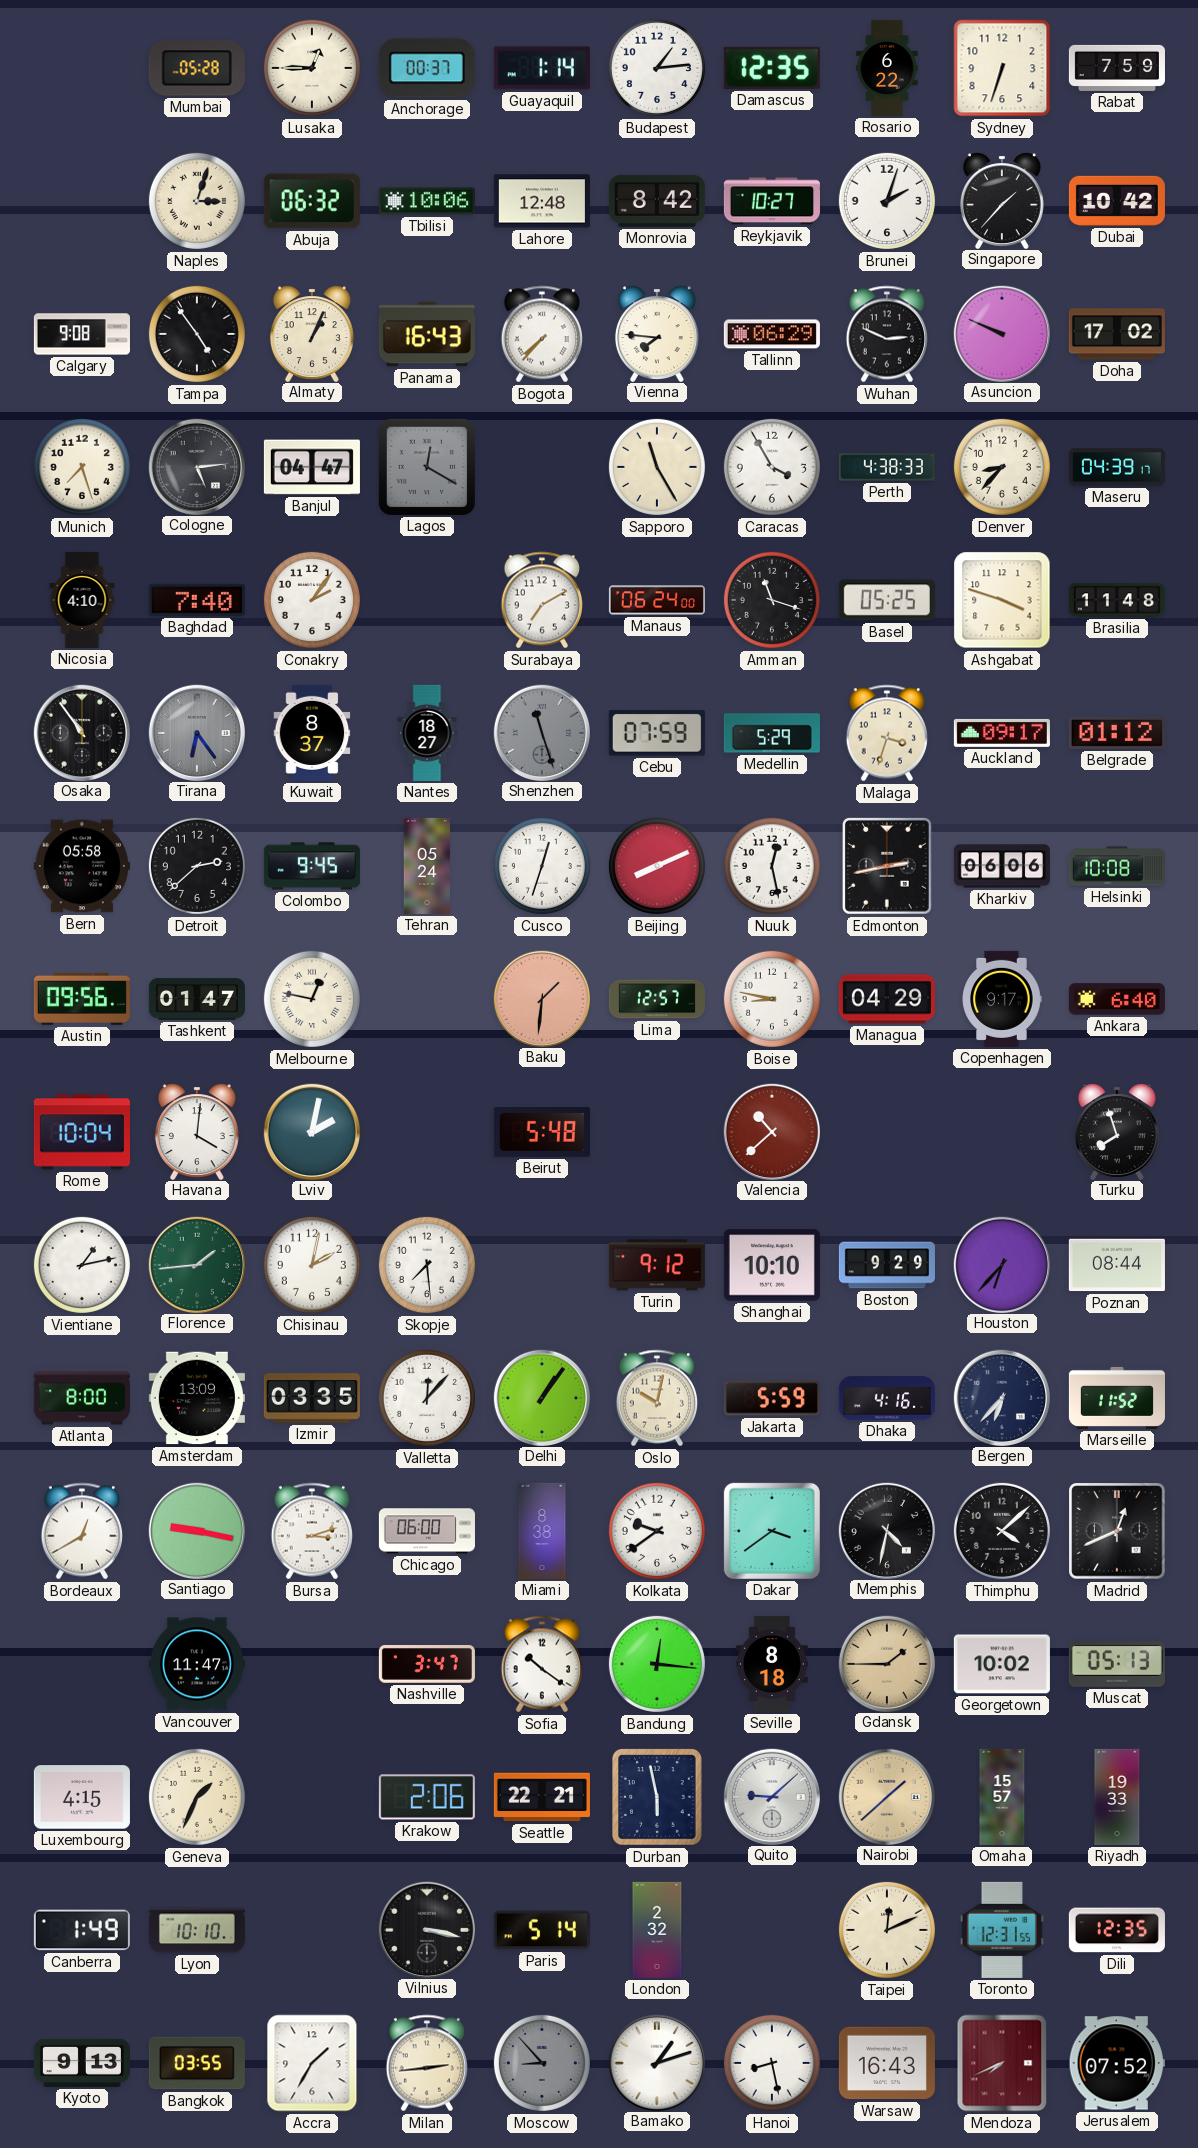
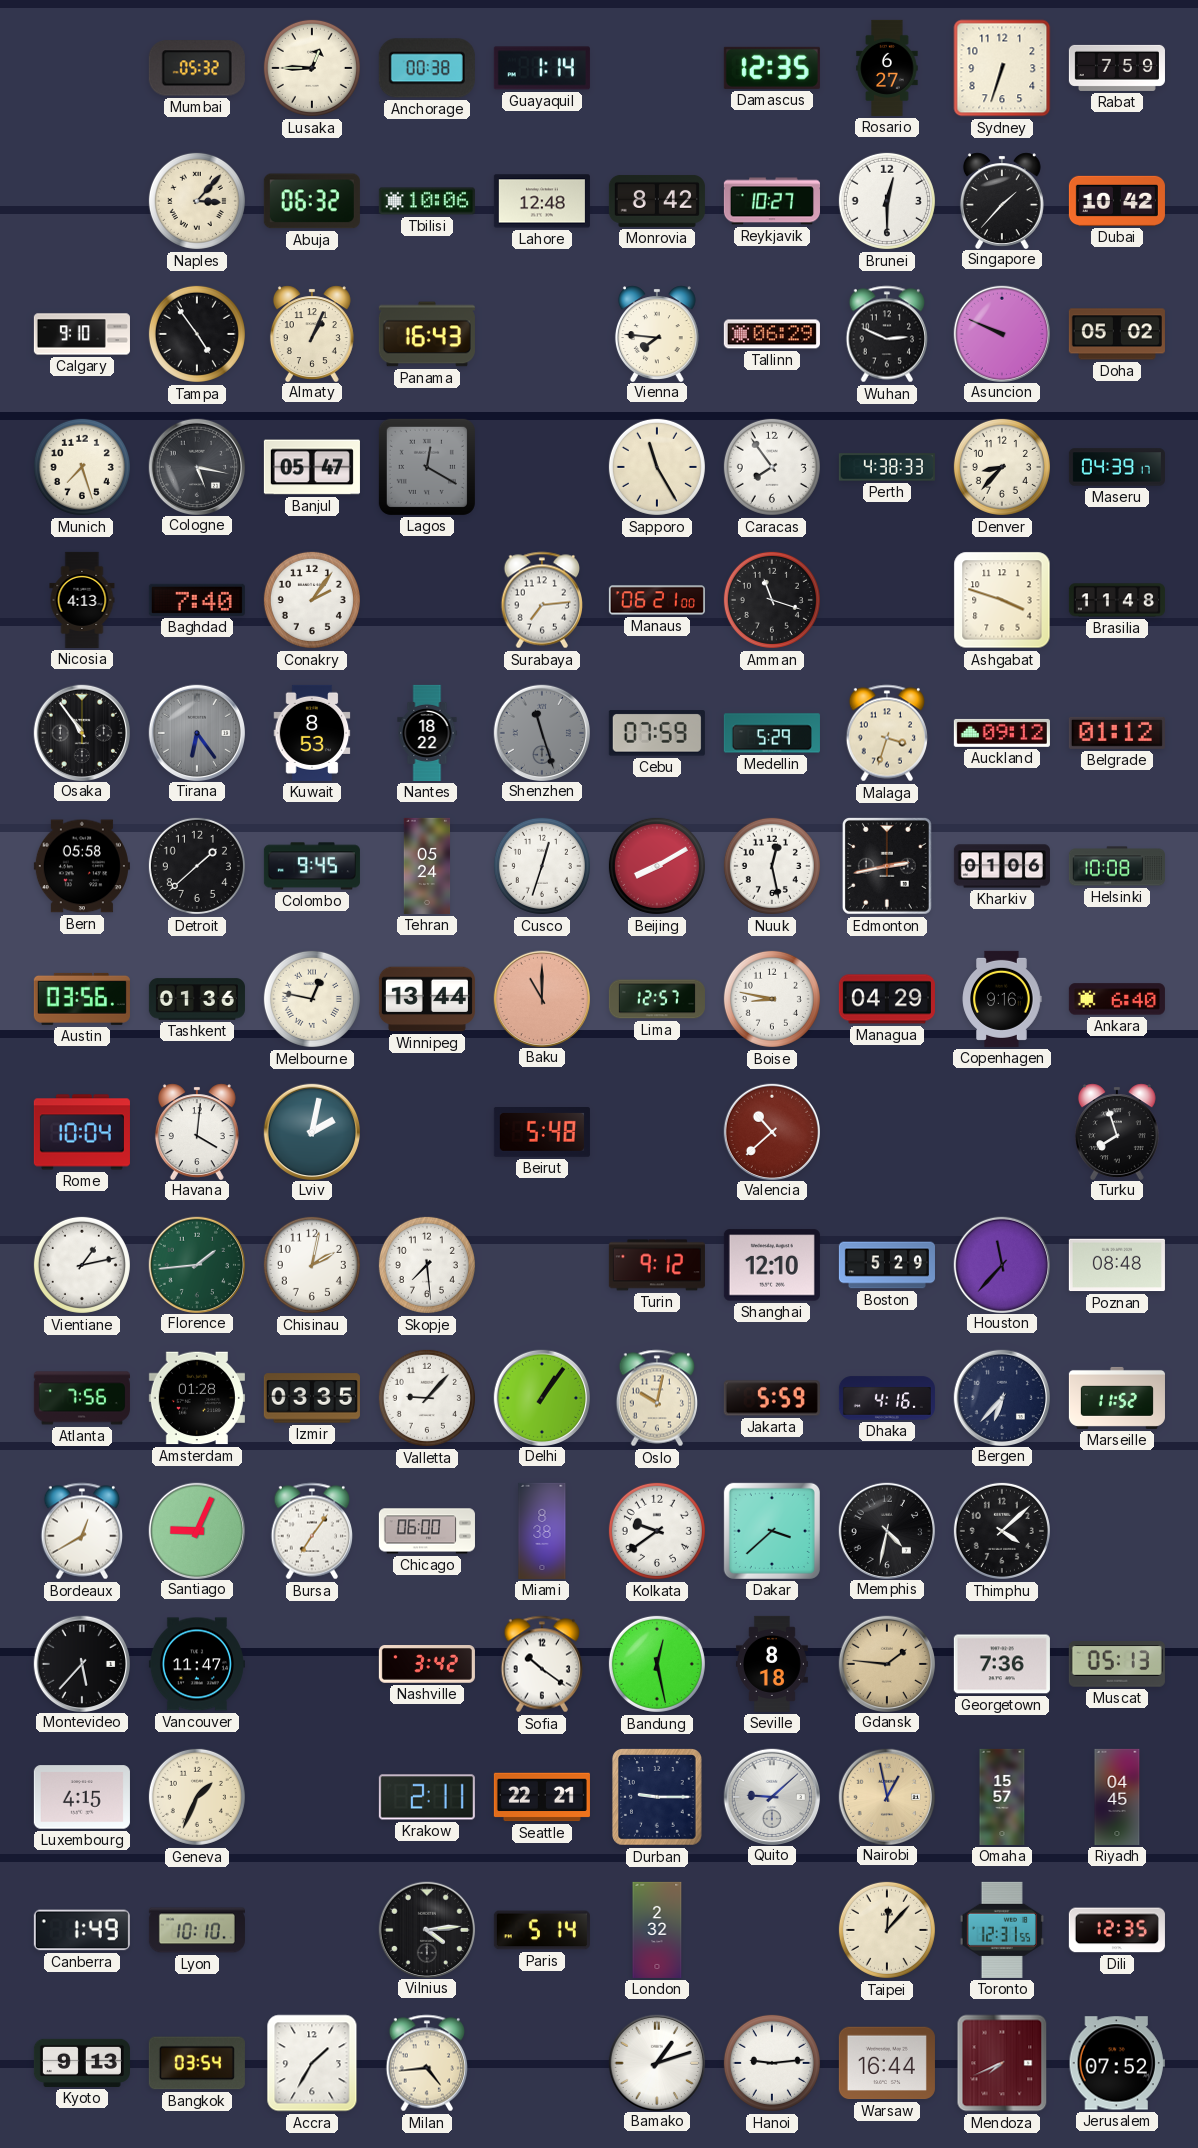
Mumbai: 05:28 -> 05:32
Anchorage: 00:37 -> 00:38
Budapest: 1:14 -> none
Rosario: 6:22 -> 6:27
Naples: 3:03 -> 3:07
Brunei: 2:03 -> 12:30
Calgary: 9:08 -> 9:10
Bogota: 7:37 -> none
Doha: 17:02 -> 05:02
Cologne: 5:14 -> 5:17
Banjul: 04:47 -> 05:47
Caracas: 3:55 -> 7:54
Nicosia: 4:10 -> 4:13
Surabaya: 7:10 -> 7:14
Manaus: 06:24 -> 06:21
Basel: 05:25 -> none
Kuwait: 8:37 -> 8:53
Nantes: 18:27 -> 18:22
Auckland: 09:17 -> 09:12
Detroit: 2:38 -> 1:38
Beijing: 8:11 -> 8:10
Kharkiv: 06:06 -> 01:06
Austin: 09:56 -> 03:56
Tashkent: 01:47 -> 01:36
Winnipeg: none -> 13:44
Baku: 1:31 -> 11:00
Copenhagen: 9:17 -> 9:16
Shanghai: 10:10 -> 12:10
Boston: 9:29 -> 5:29
Houston: 6:37 -> 11:37
Poznan: 08:44 -> 08:48
Atlanta: 8:00 -> 7:56
Amsterdam: 13:09 -> 01:28
Valletta: 12:07 -> 9:07
Santiago: 9:17 -> 9:04
Bursa: 3:12 -> 7:06
Dakar: 3:39 -> 3:38
Madrid: 12:41 -> none
Montevideo: none -> 5:37
Nashville: 3:47 -> 3:42
Bandung: 12:16 -> 12:28
Gdansk: 1:45 -> 1:46
Georgetown: 10:02 -> 7:36
Krakow: 2:06 -> 2:11
Durban: 5:58 -> 9:15
Nairobi: 1:38 -> 12:58
Riyadh: 19:33 -> 04:45
Vilnius: 3:17 -> 4:14
Taipei: 12:11 -> 12:07
Bangkok: 03:55 -> 03:54
Milan: 2:44 -> 4:44
Moscow: 8:53 -> none
Hanoi: 8:28 -> 9:14
Warsaw: 16:43 -> 16:44
